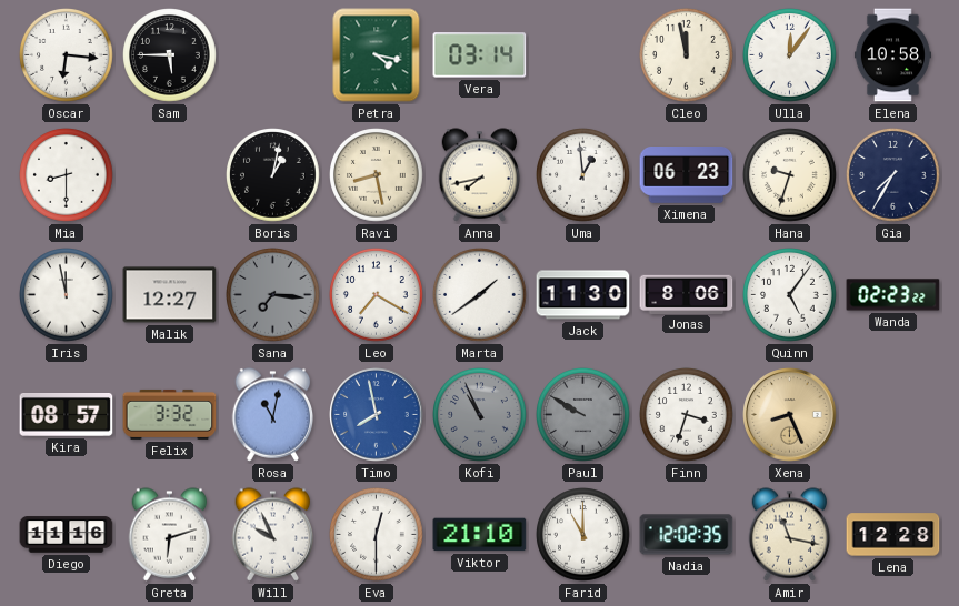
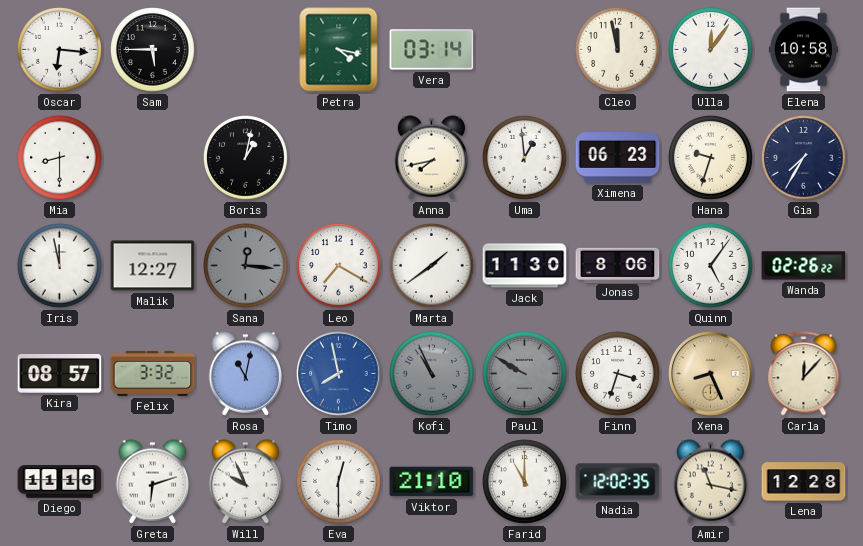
Ravi: 8:28 -> none
Sana: 7:16 -> 12:16
Wanda: 02:23 -> 02:26
Carla: none -> 12:07
